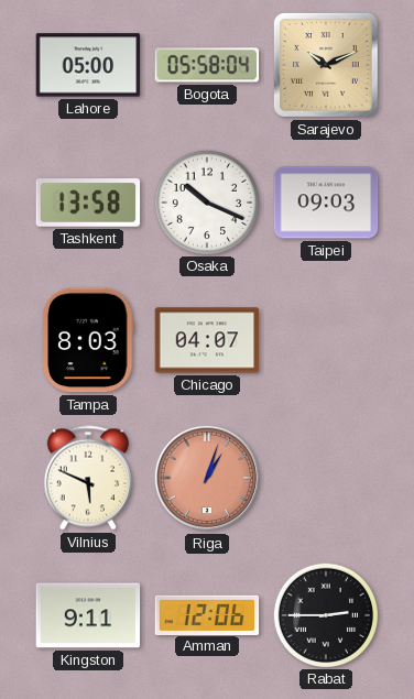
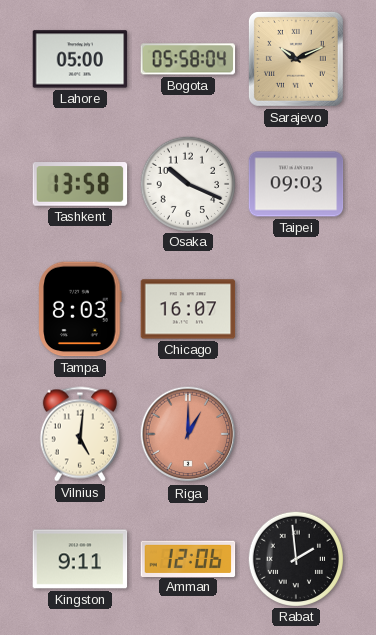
Chicago: 04:07 -> 16:07
Vilnius: 5:49 -> 5:01
Riga: 1:03 -> 1:00
Rabat: 2:45 -> 1:59
